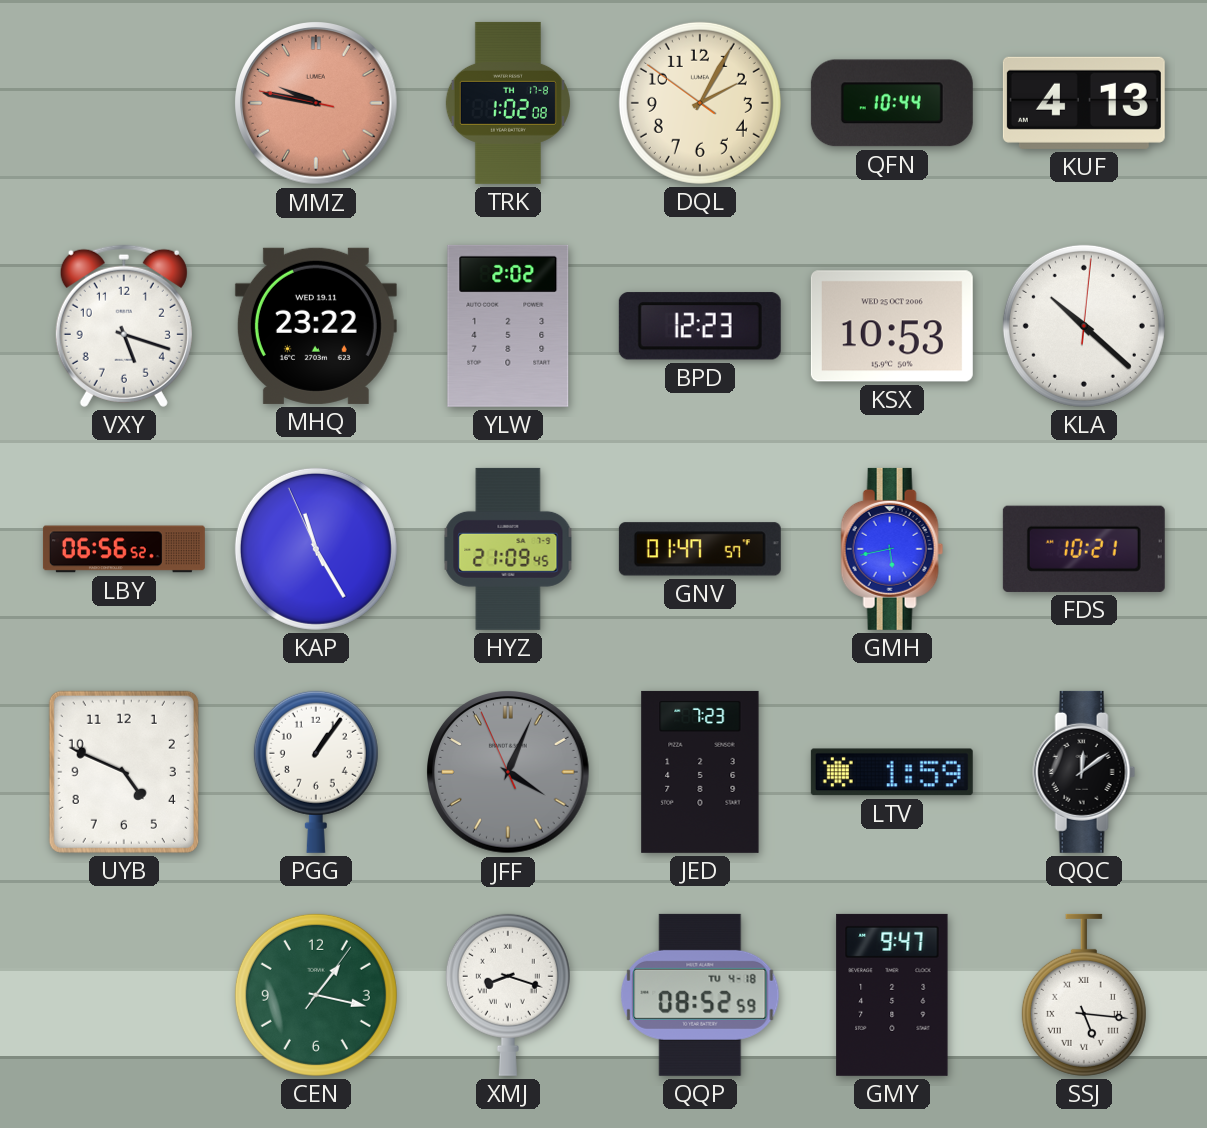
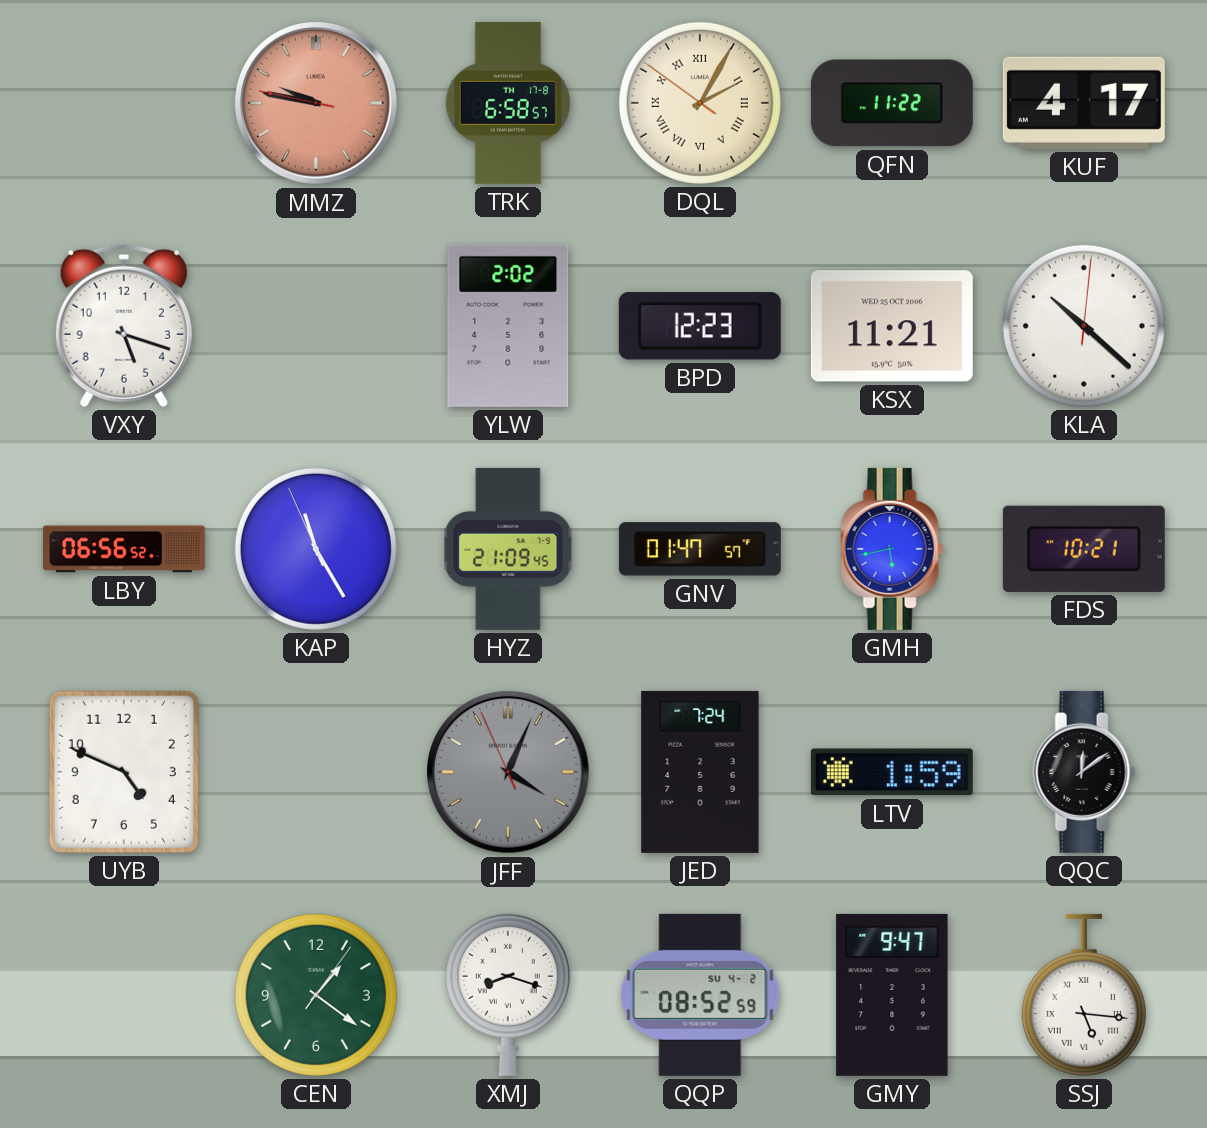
TRK: 1:02 -> 6:58
DQL numerals: Arabic -> Roman
QFN: 10:44 -> 11:22
KUF: 4:13 -> 4:17
MHQ: 23:22 -> none
KSX: 10:53 -> 11:21
PGG: 1:06 -> none
JED: 7:23 -> 7:24
CEN: 1:17 -> 1:21
QQP date: TU 4-18 -> SU 4-2
